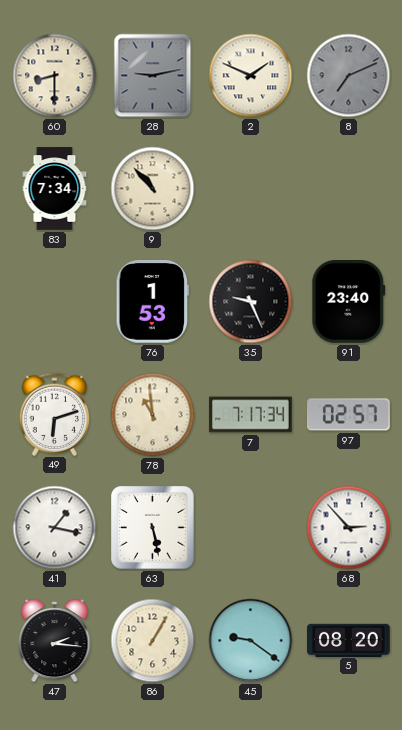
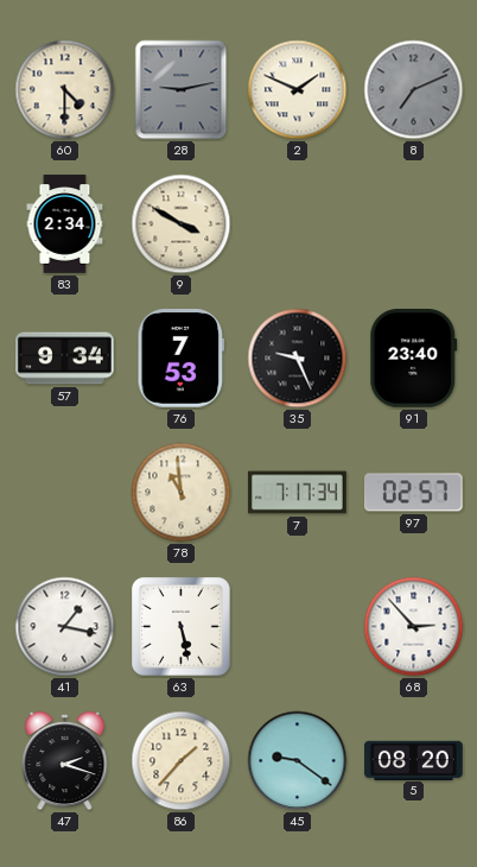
60: 8:30 -> 4:30
83: 7:34 -> 2:34
9: 10:53 -> 3:50
57: none -> 9:34
76: 1:53 -> 7:53
49: 6:12 -> none
47: 2:16 -> 2:18
86: 1:05 -> 1:37
